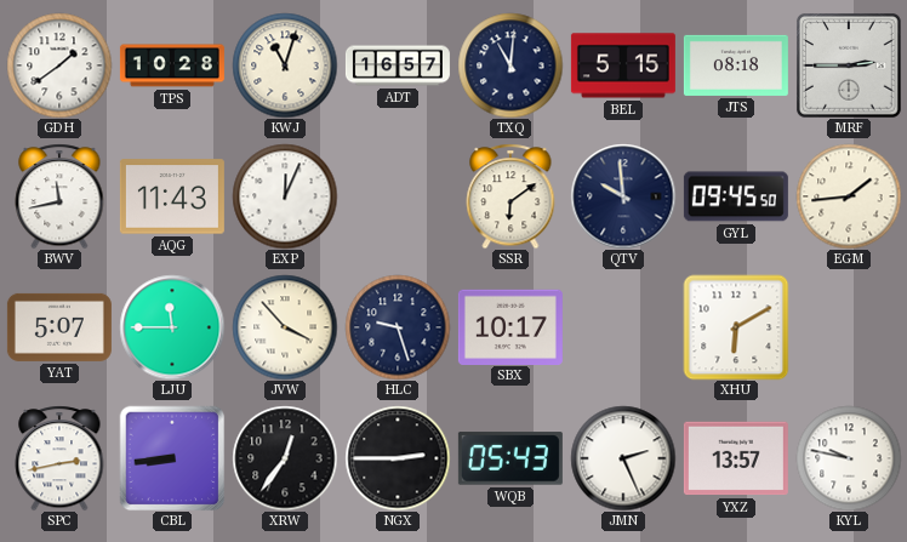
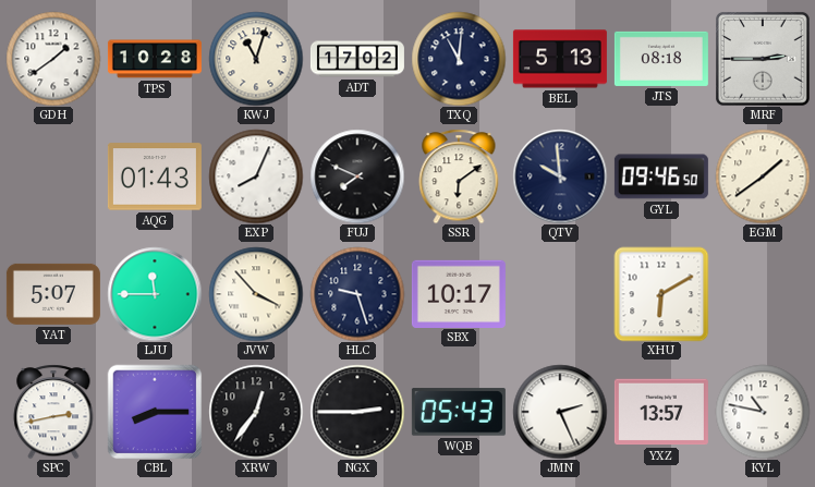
ADT: 16:57 -> 17:02
BEL: 5:15 -> 5:13
BWV: 11:43 -> none
AQG: 11:43 -> 01:43
EXP: 12:04 -> 8:04
FUJ: none -> 7:49
GYL: 09:45 -> 09:46
EGM: 1:44 -> 1:39
CBL: 8:44 -> 8:15
KYL: 9:47 -> 10:47
